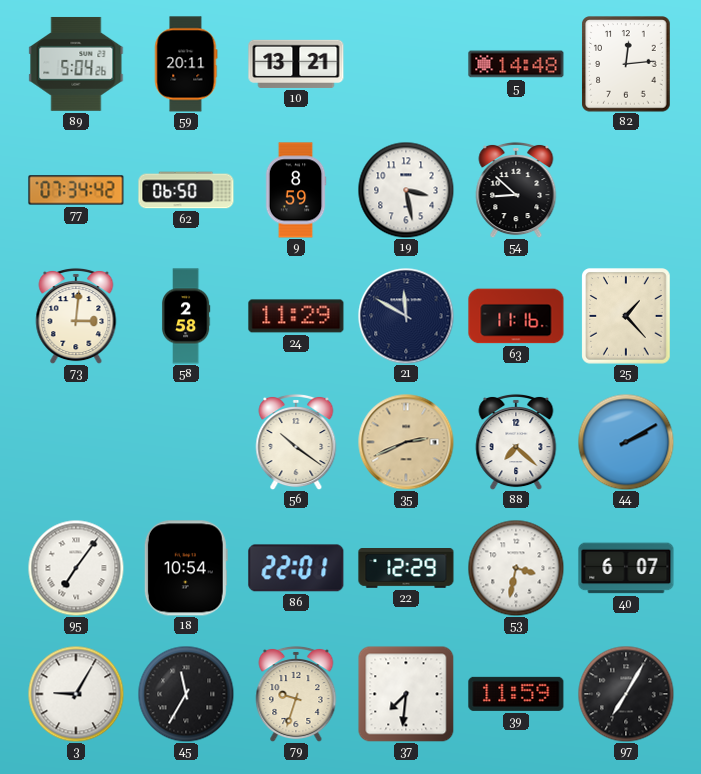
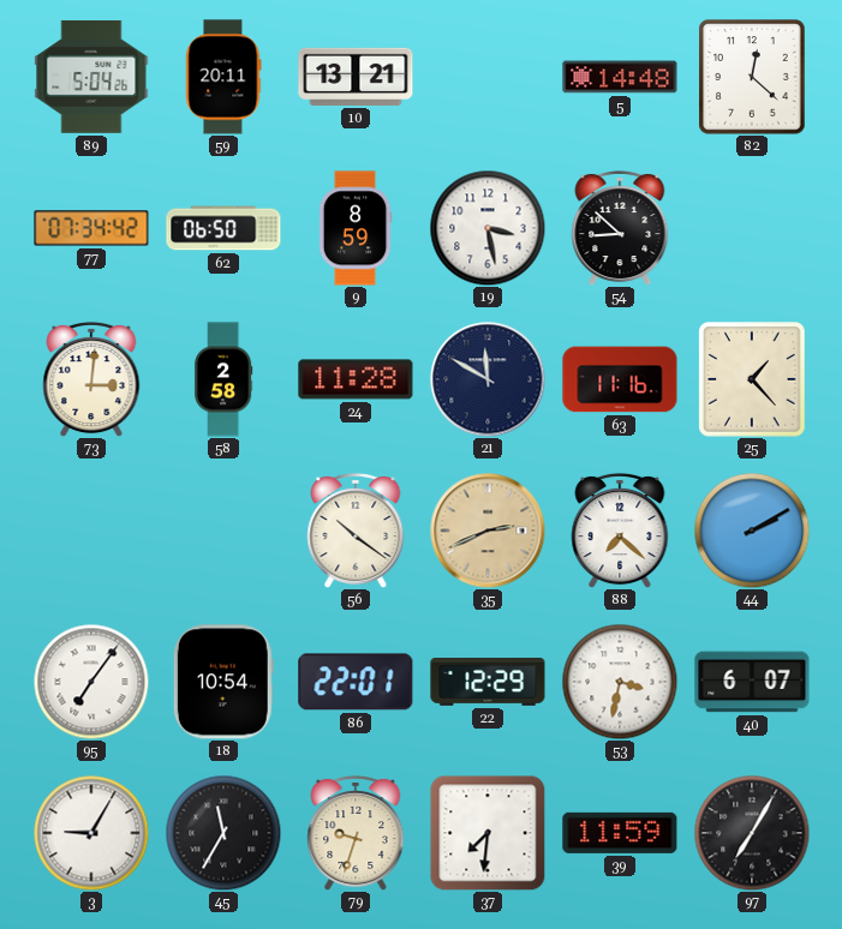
82: 12:14 -> 12:22
24: 11:29 -> 11:28
